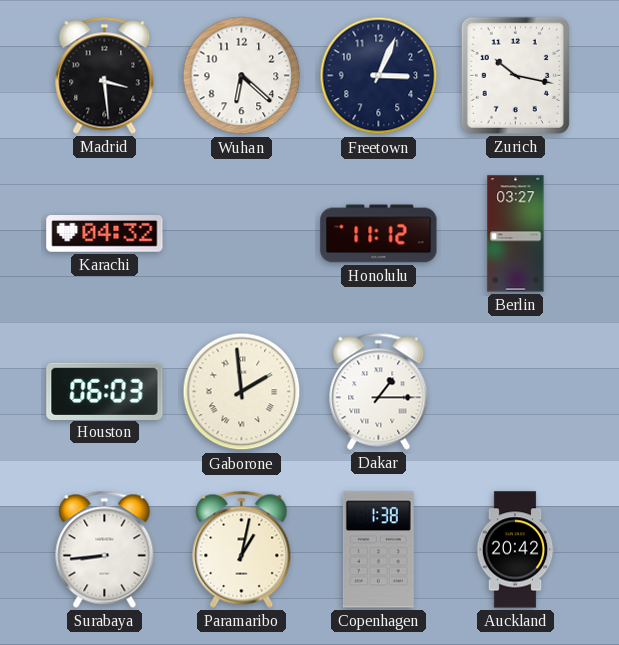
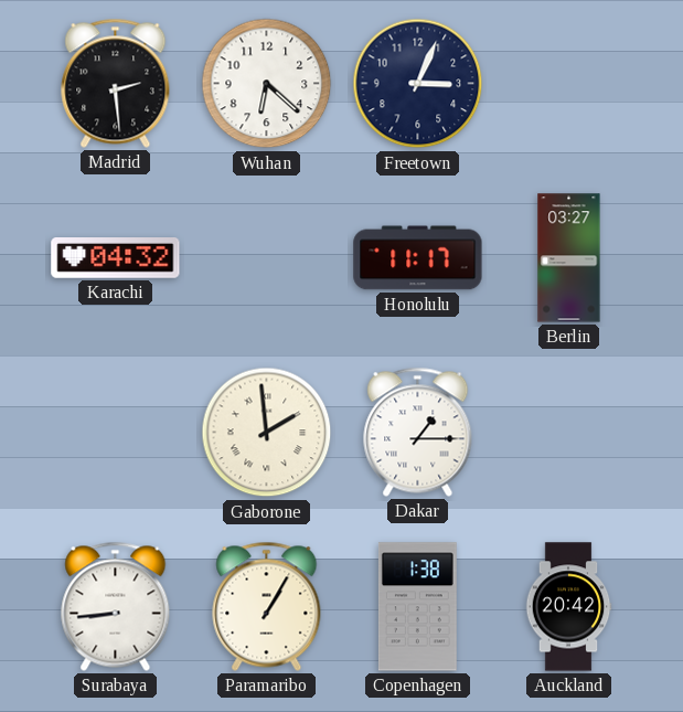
Madrid: 3:29 -> 2:29
Zurich: 10:17 -> none
Honolulu: 11:12 -> 11:17
Houston: 06:03 -> none
Paramaribo: 1:02 -> 1:05
